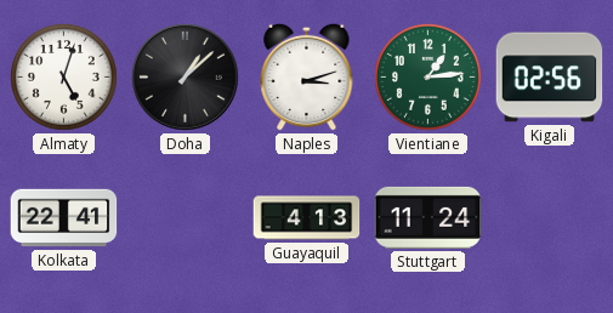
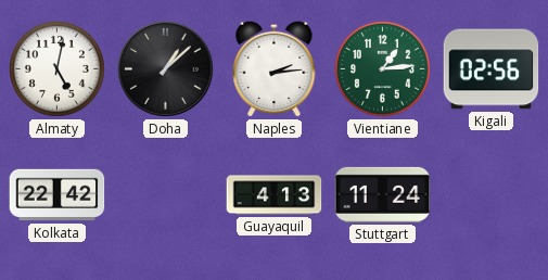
Almaty: 5:03 -> 5:02
Naples: 3:12 -> 2:14
Kolkata: 22:41 -> 22:42
